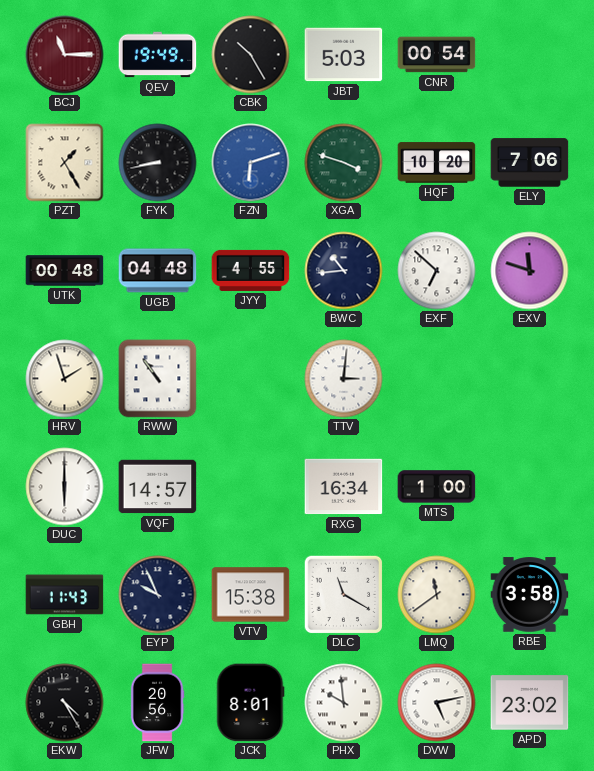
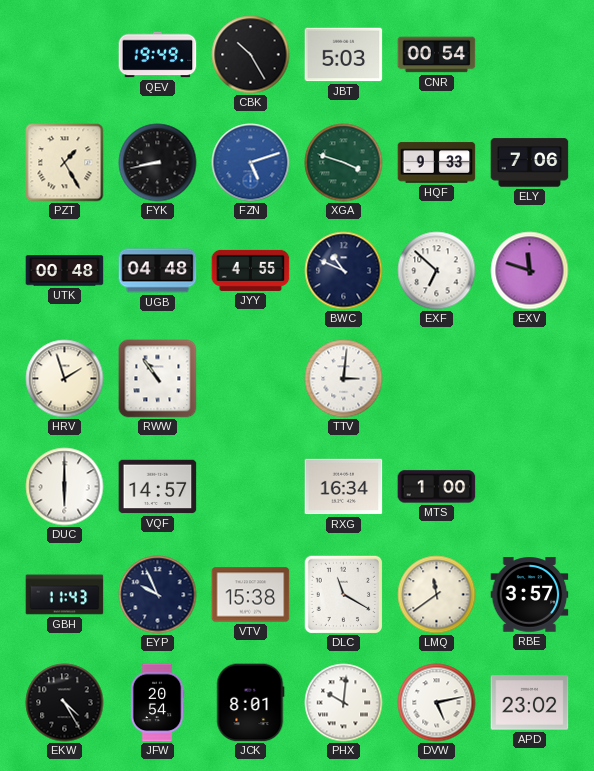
BCJ: 11:15 -> none
FZN: 6:12 -> 5:12
HQF: 10:20 -> 9:33
BWC: 10:44 -> 10:49
RBE: 3:58 -> 3:57
JFW: 20:56 -> 20:54
PHX: 9:59 -> 10:01
